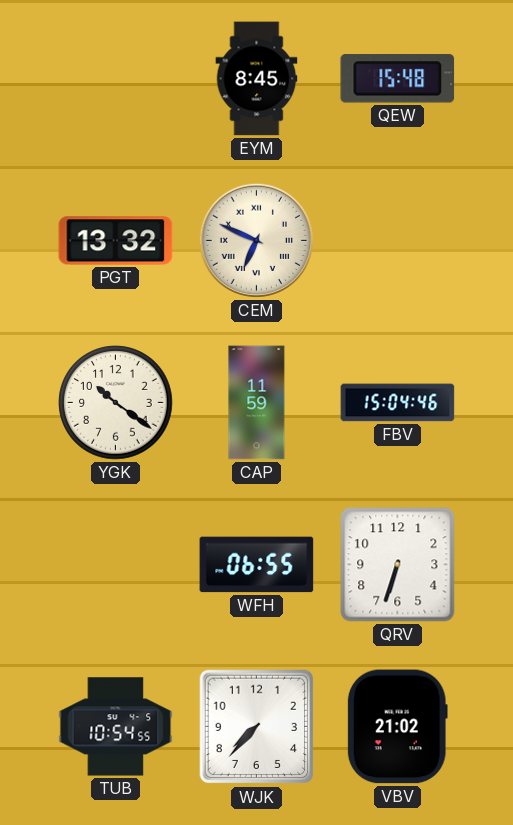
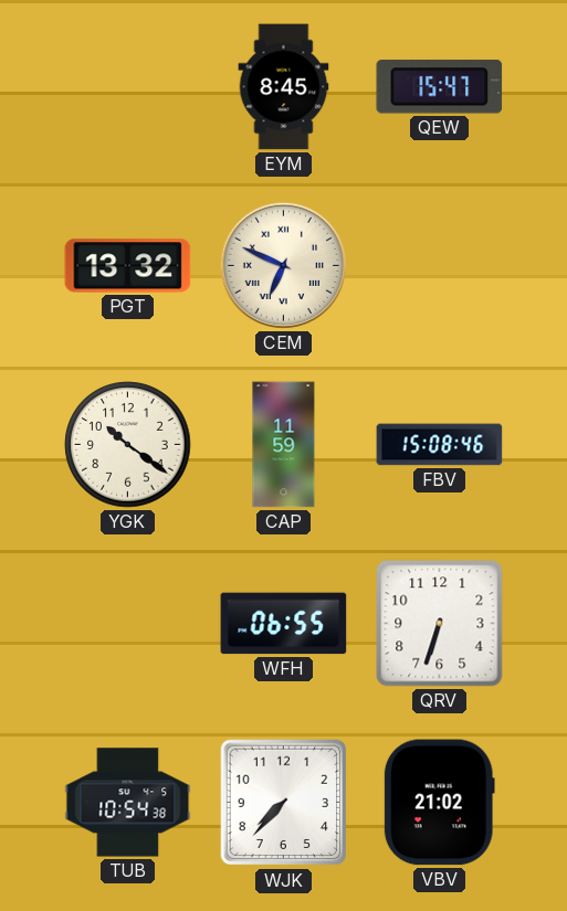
QEW: 15:48 -> 15:47
FBV: 15:04 -> 15:08
TUB: 10:54:55 -> 10:54:38
